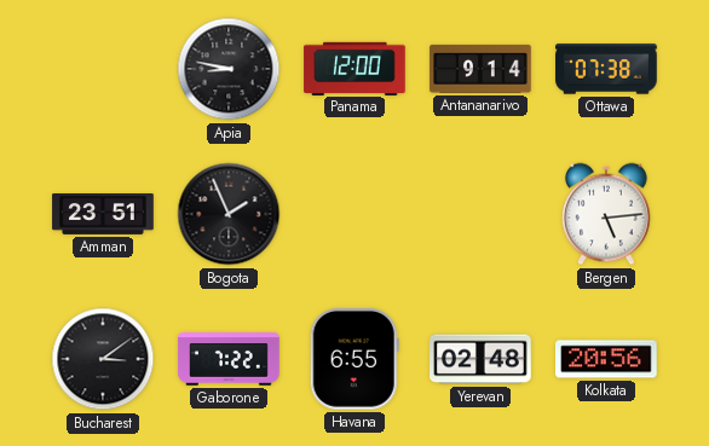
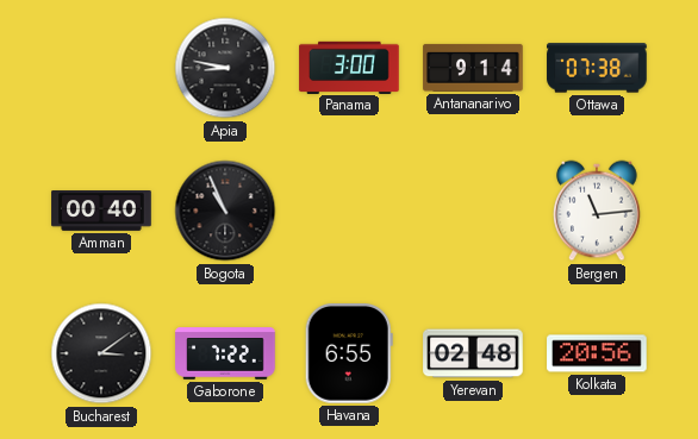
Panama: 12:00 -> 3:00
Amman: 23:51 -> 00:40
Bogota: 1:56 -> 10:56
Bergen: 5:14 -> 11:14
